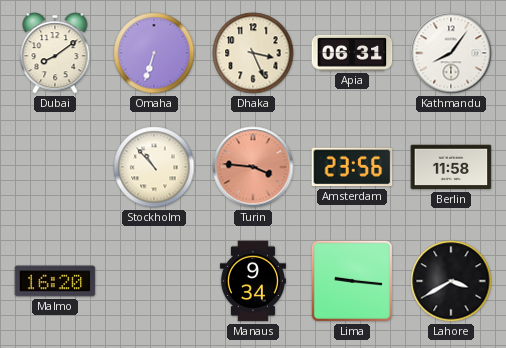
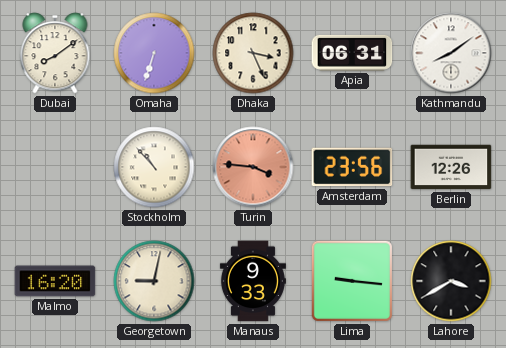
Kathmandu: 8:06 -> 8:09
Berlin: 11:58 -> 12:26
Georgetown: none -> 9:02
Manaus: 9:34 -> 9:33
